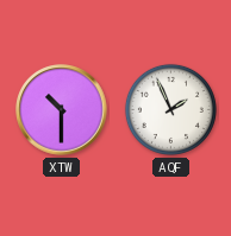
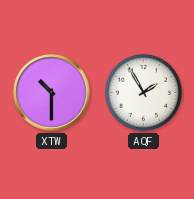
AQF: 1:56 -> 1:55
